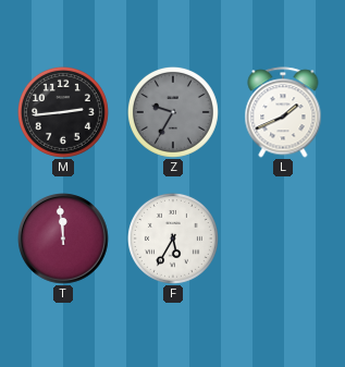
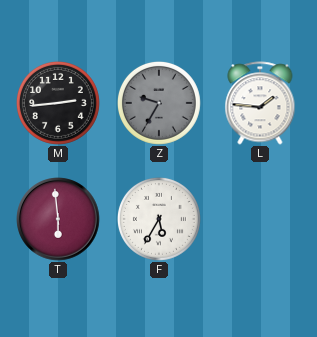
L: 1:41 -> 1:46
T: 11:59 -> 5:59
